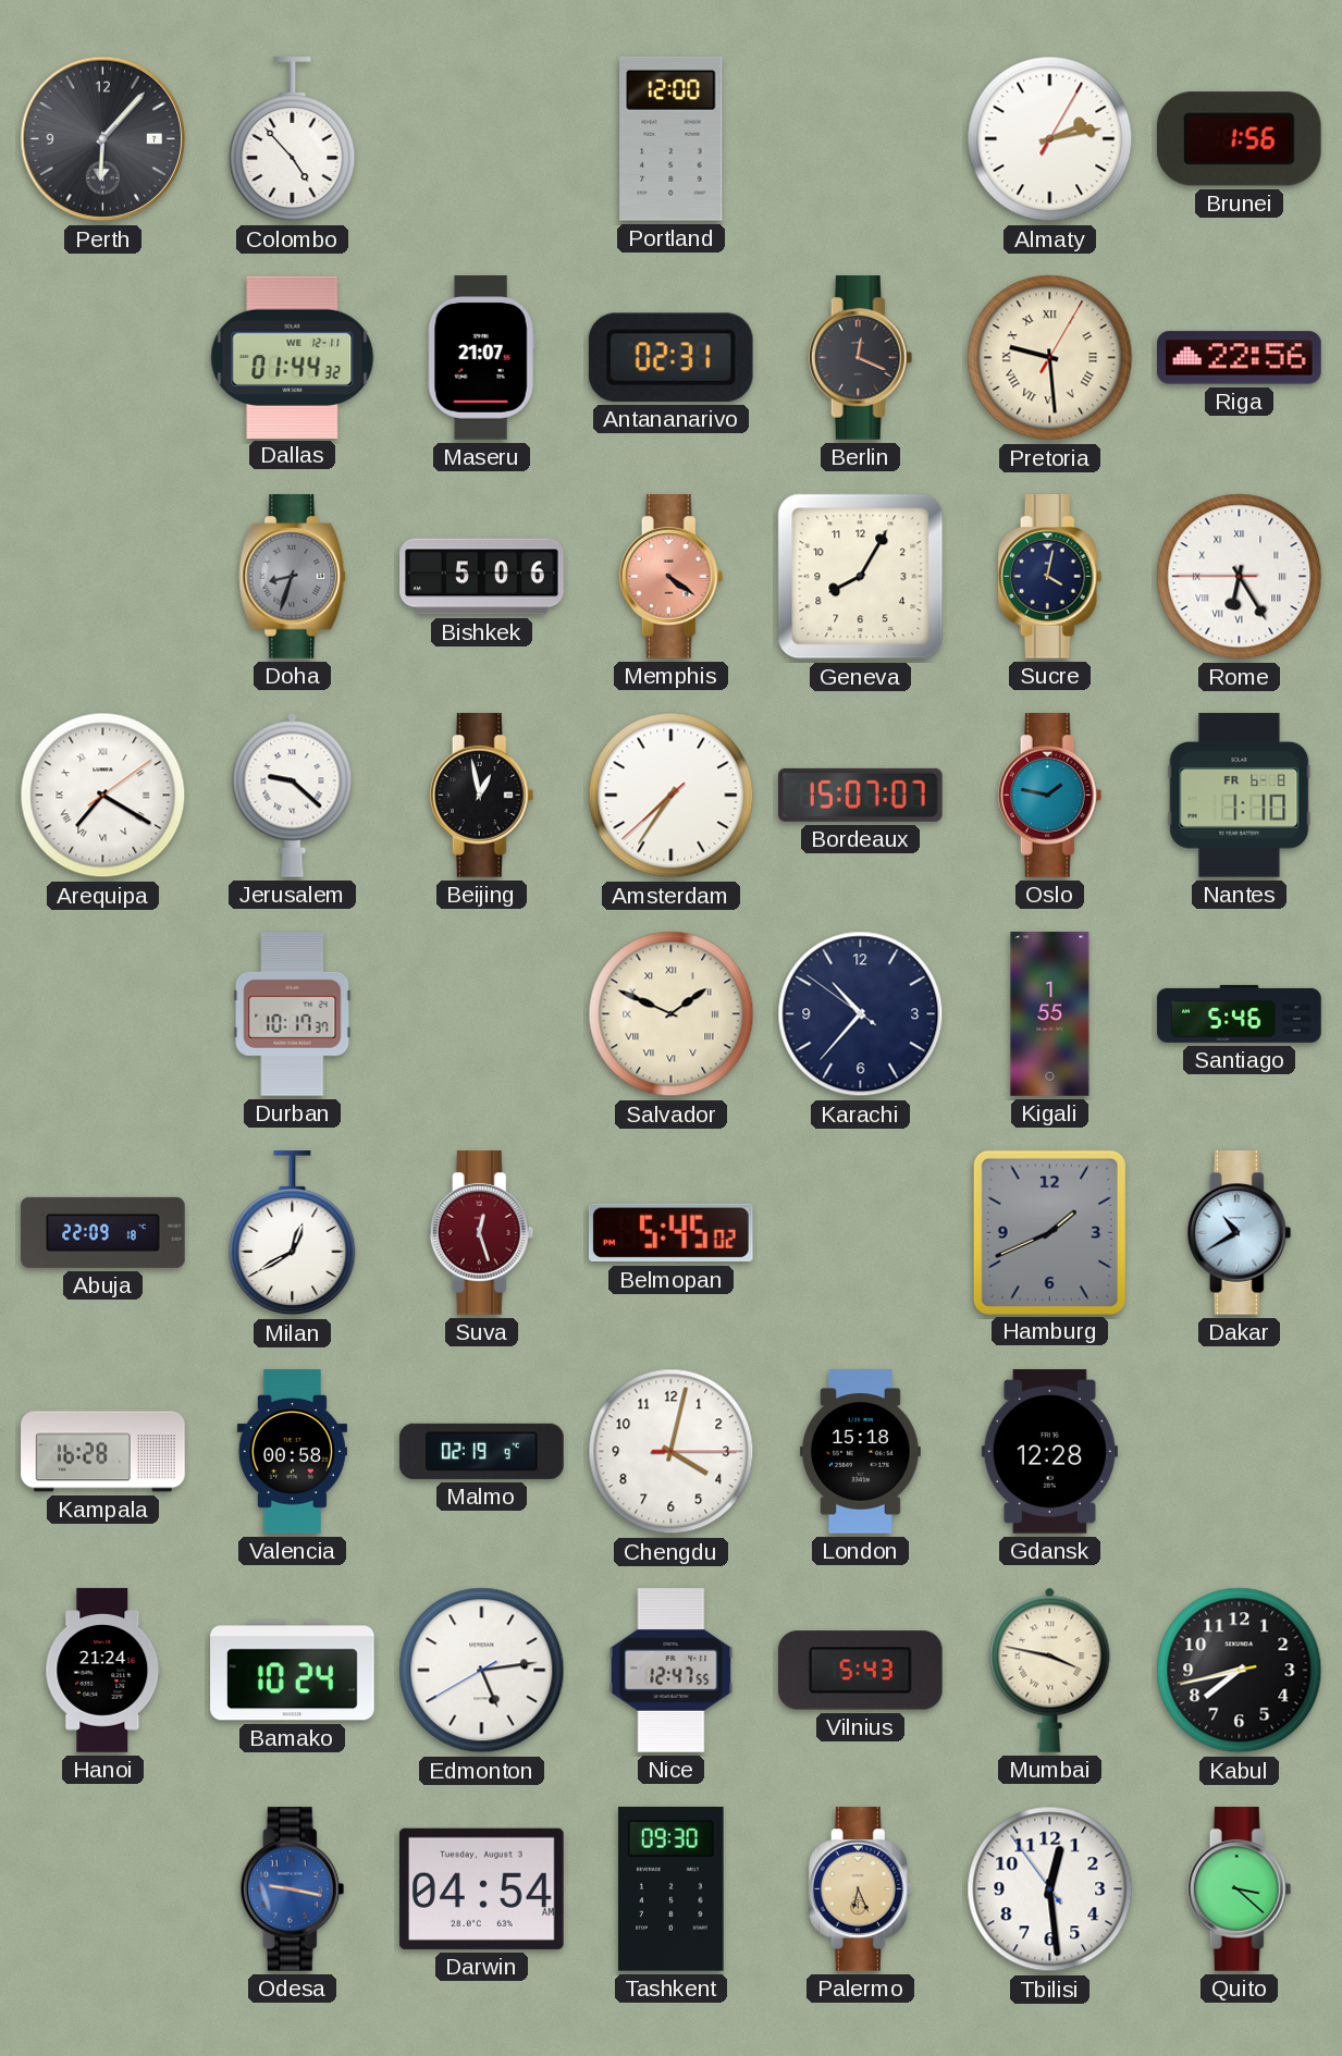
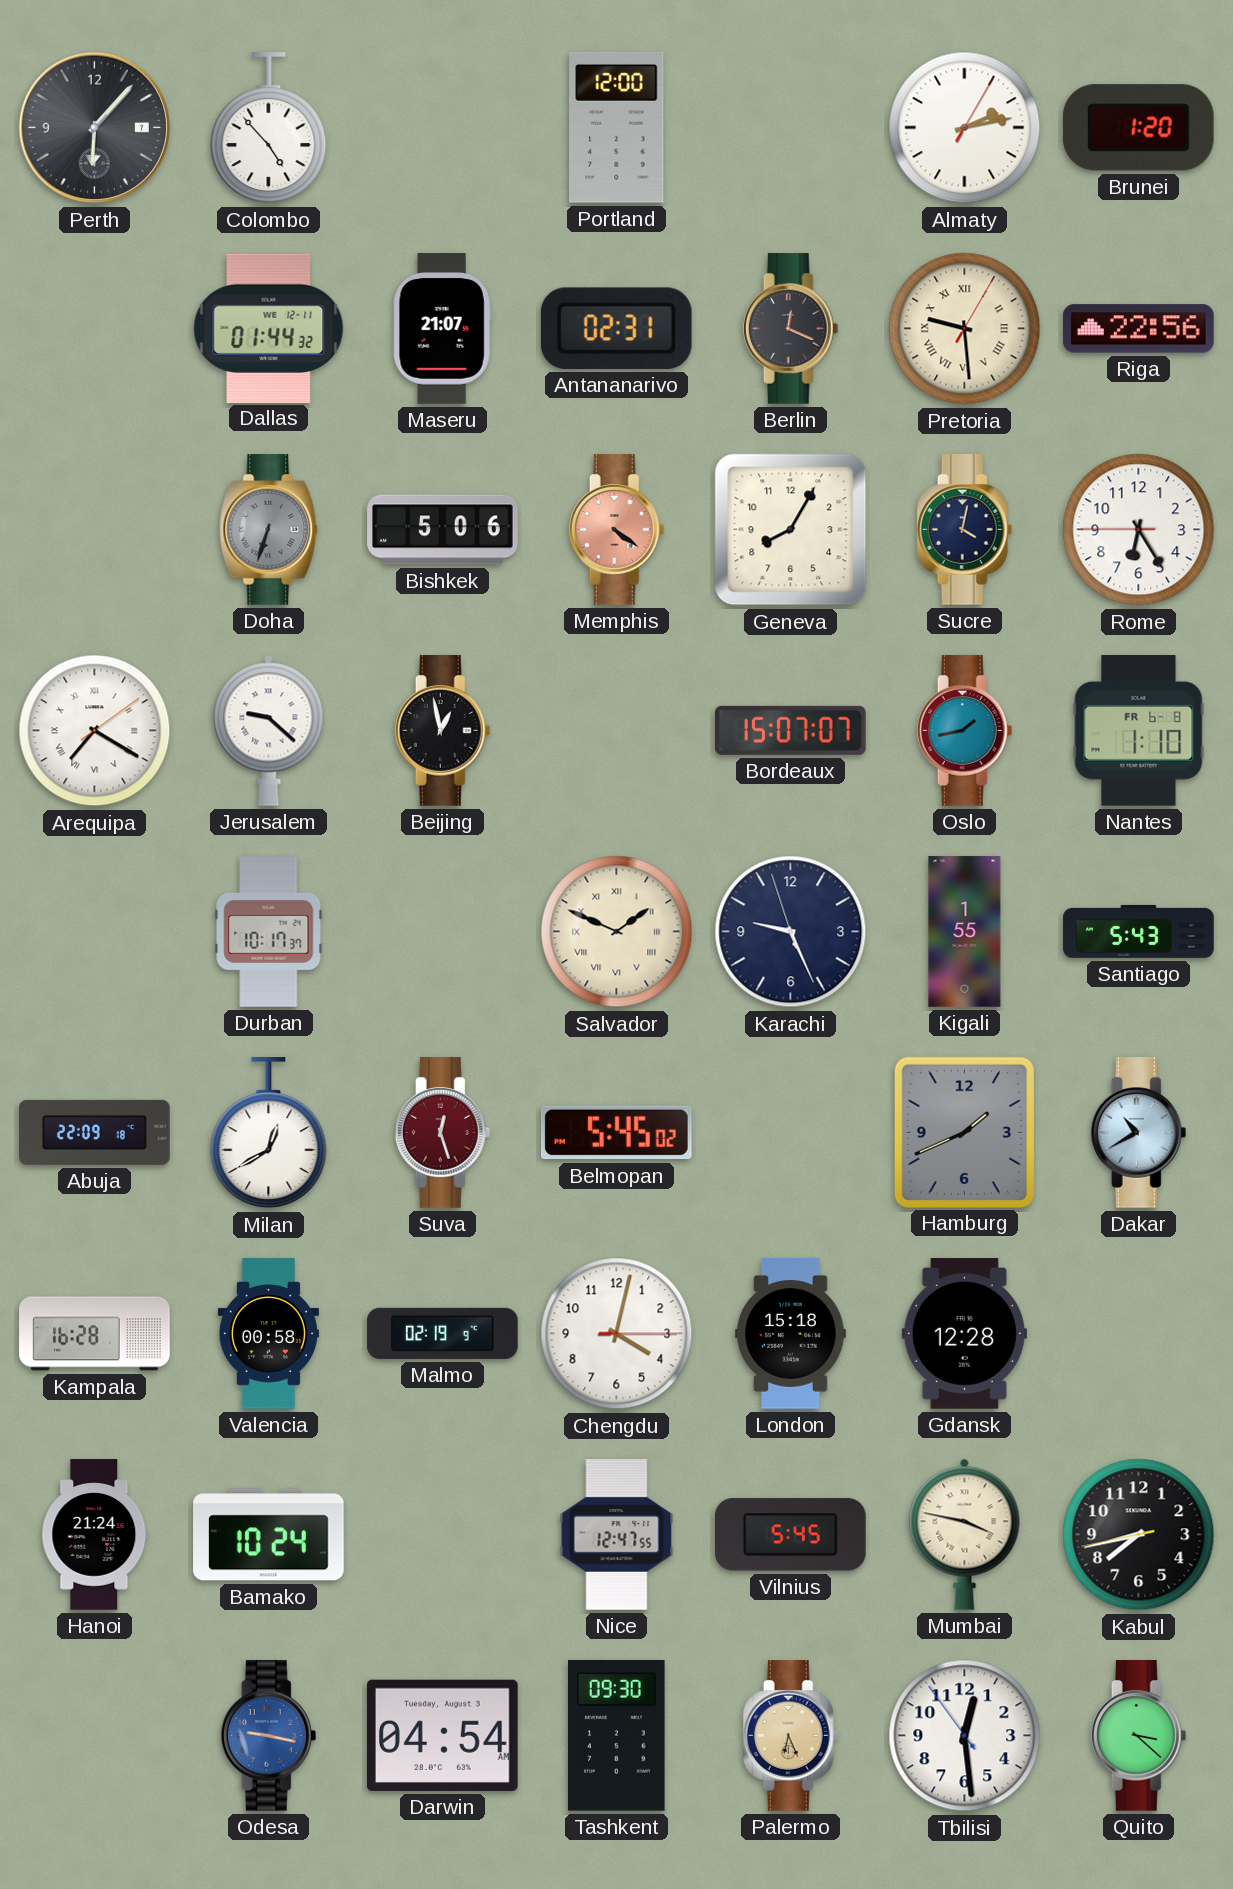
Brunei: 1:56 -> 1:20
Doha: 8:33 -> 6:33
Rome numerals: Roman -> Arabic
Amsterdam: 7:35 -> none
Oslo: 1:47 -> 1:43
Karachi: 10:36 -> 9:25
Santiago: 5:46 -> 5:43
Edmonton: 5:13 -> none
Vilnius: 5:43 -> 5:45
